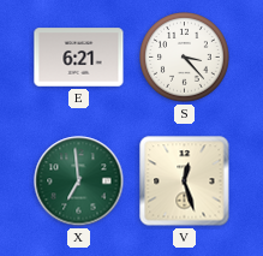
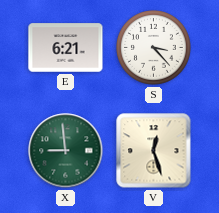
X: 6:59 -> 8:59
